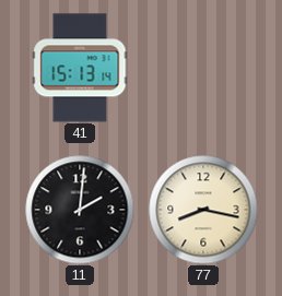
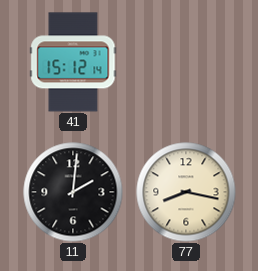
41: 15:13 -> 15:12
